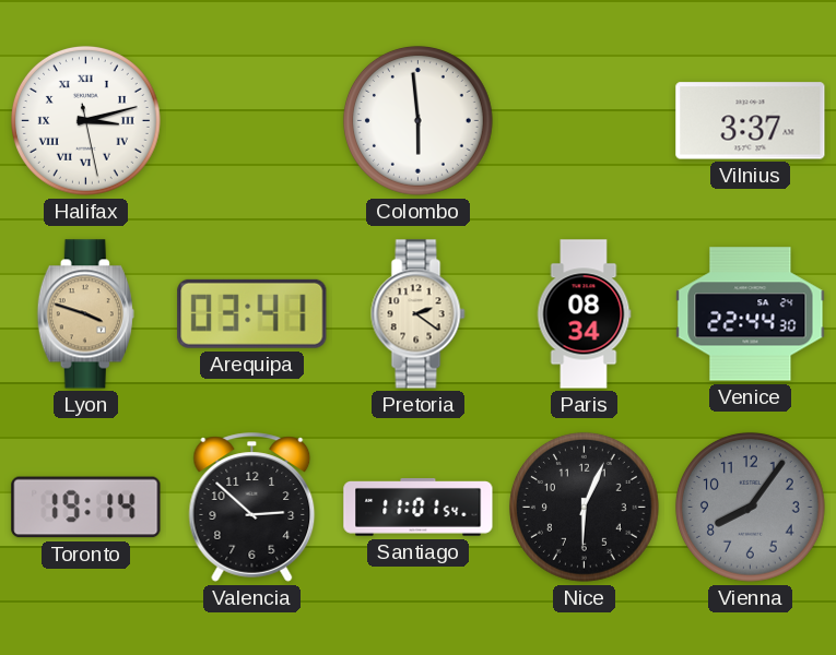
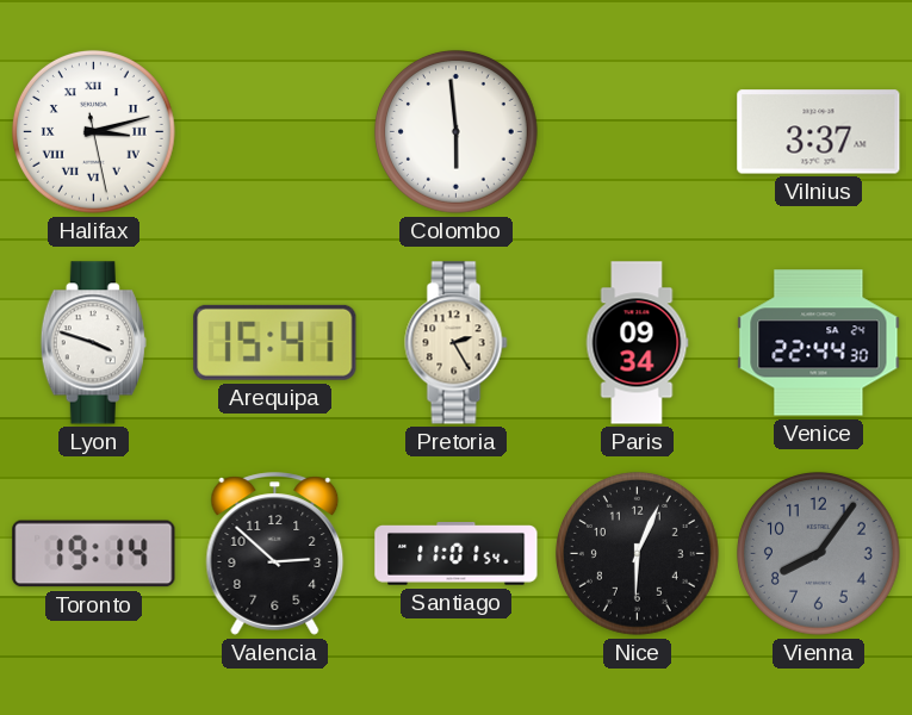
Lyon dial: champagne -> white
Arequipa: 03:41 -> 15:41
Pretoria: 2:21 -> 2:25
Paris: 08:34 -> 09:34
